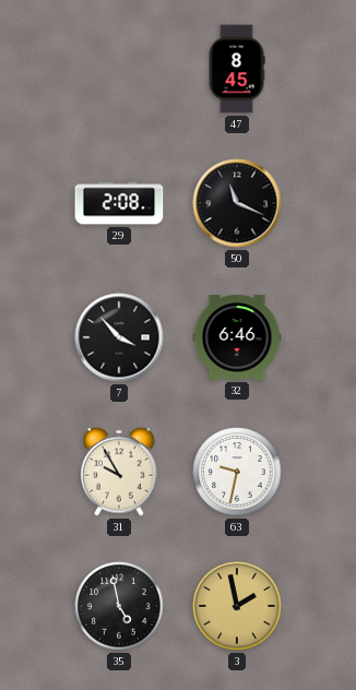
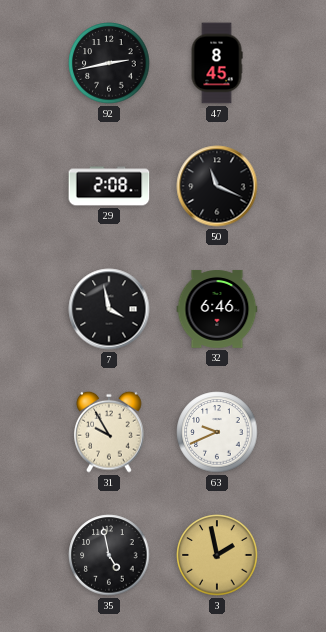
92: none -> 2:43
7: 3:53 -> 3:58
63: 9:32 -> 9:41
